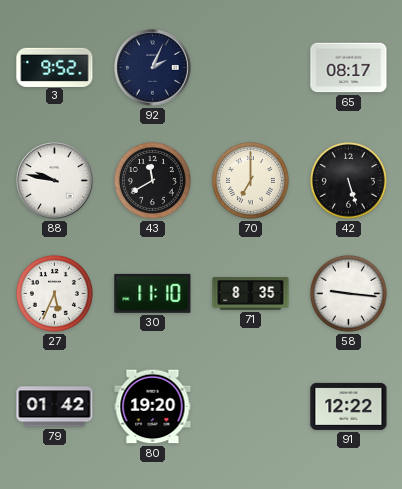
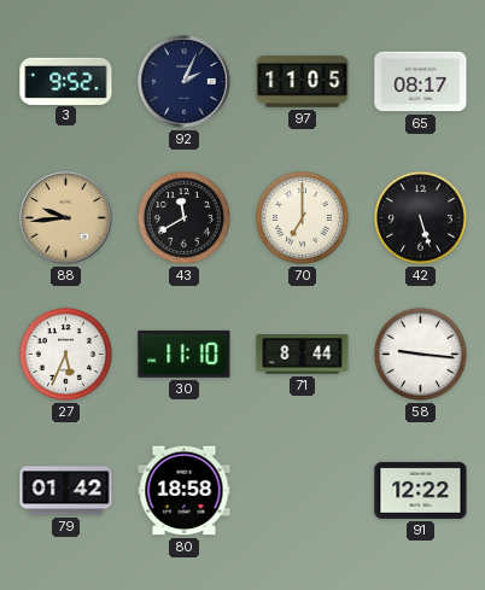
97: none -> 11:05
88: 9:47 -> 9:44
88 dial: white -> champagne
71: 8:35 -> 8:44
80: 19:20 -> 18:58
